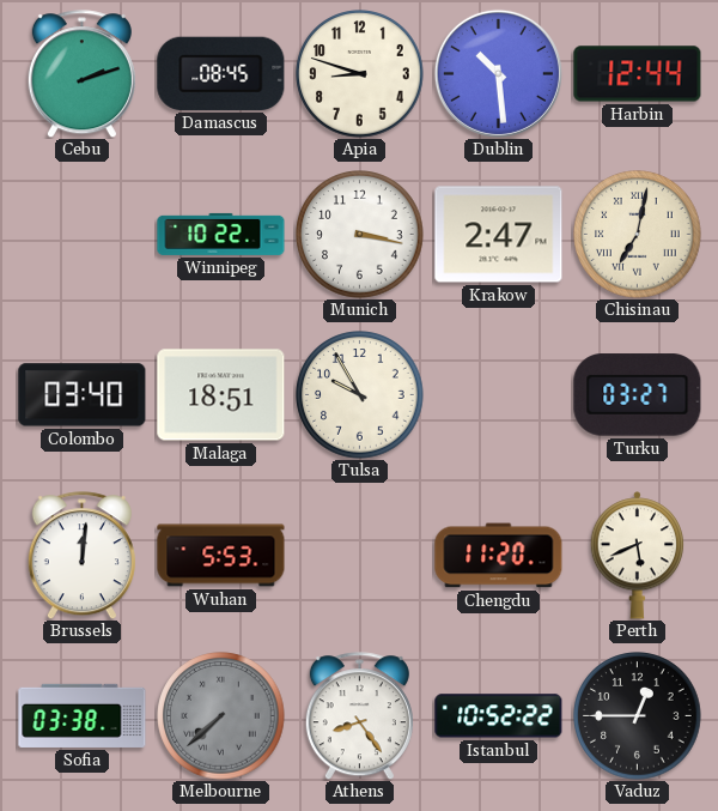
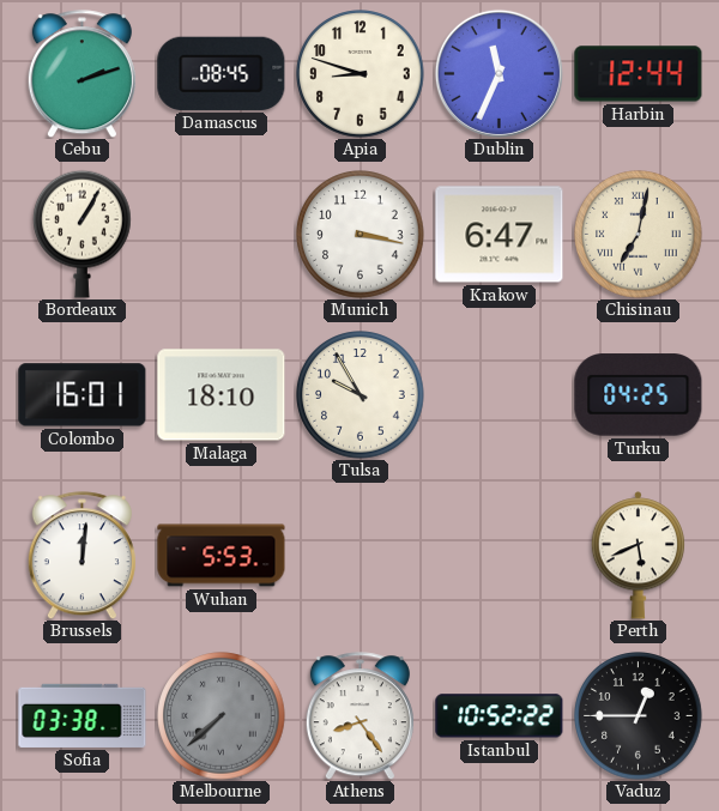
Dublin: 10:29 -> 11:34
Bordeaux: none -> 1:05
Winnipeg: 10:22 -> none
Krakow: 2:47 -> 6:47
Colombo: 03:40 -> 16:01
Malaga: 18:51 -> 18:10
Turku: 03:27 -> 04:25
Chengdu: 11:20 -> none
